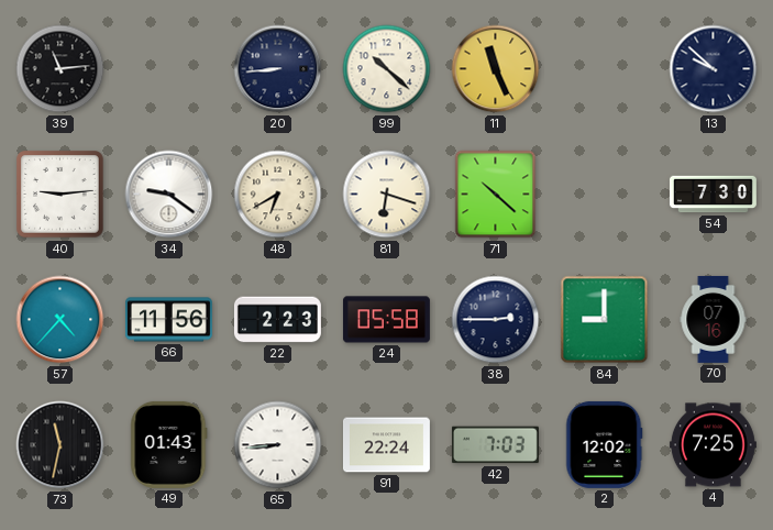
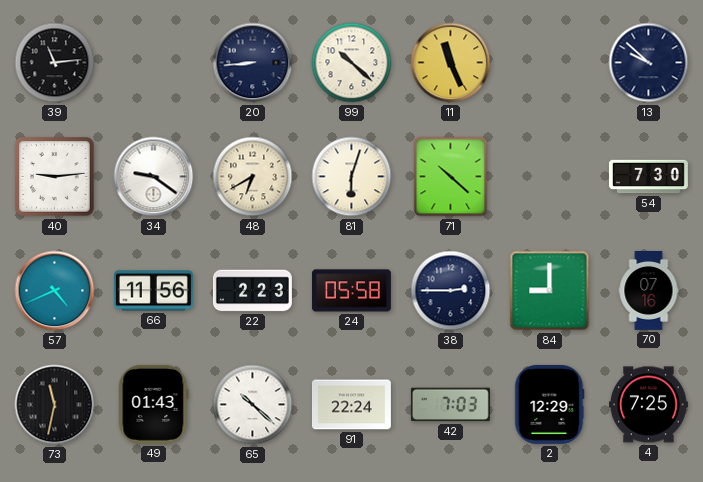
81: 6:18 -> 6:03
57: 4:37 -> 4:41
65: 8:44 -> 10:22
2: 12:02 -> 12:29
